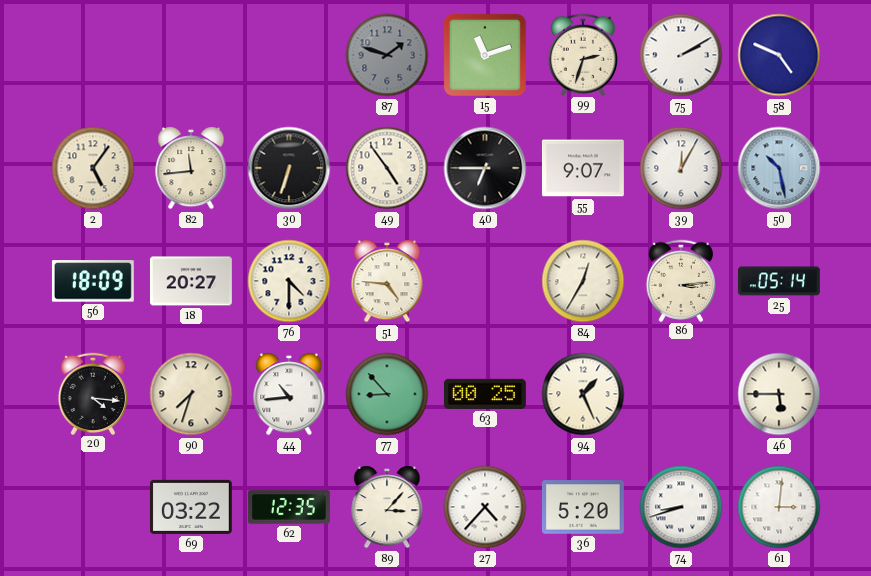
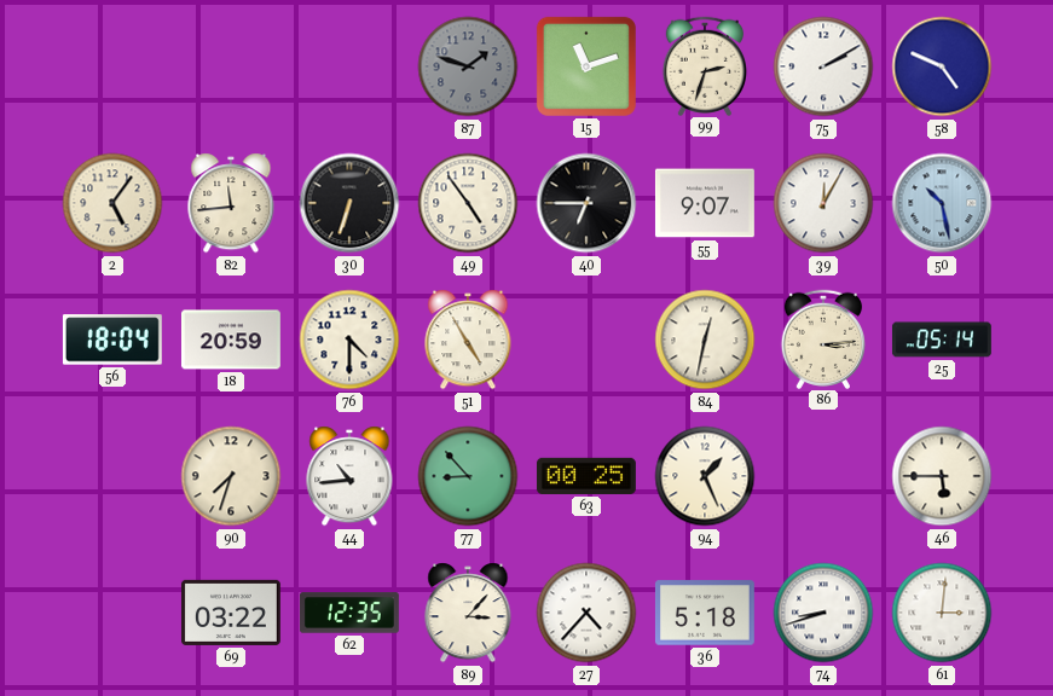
56: 18:09 -> 18:04
18: 20:27 -> 20:59
51: 4:46 -> 4:55
84: 12:35 -> 12:32
20: 4:16 -> none
36: 5:20 -> 5:18
